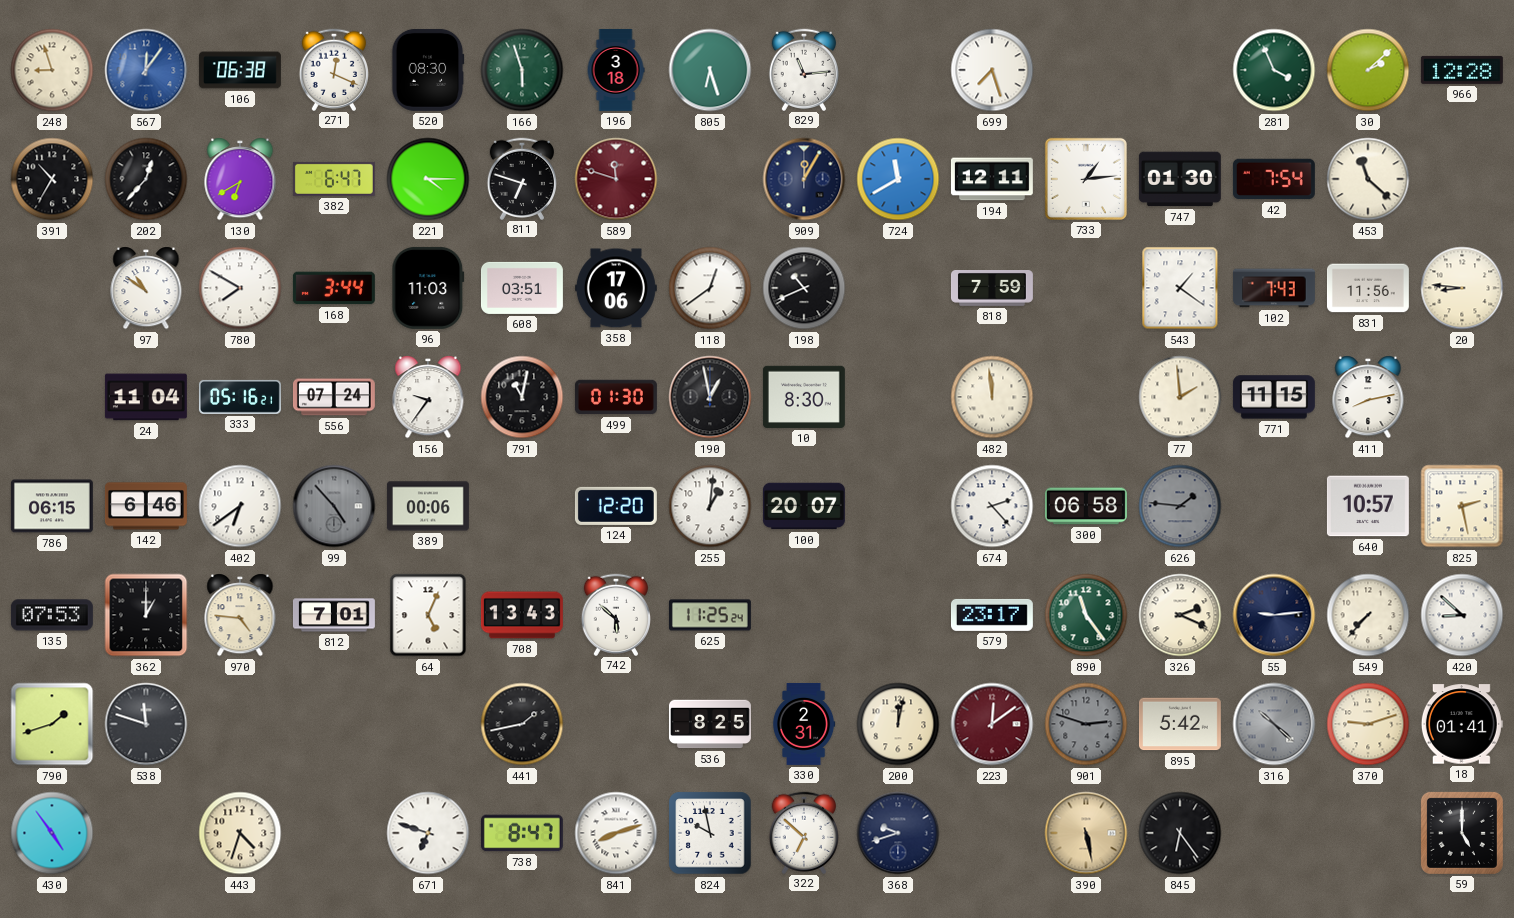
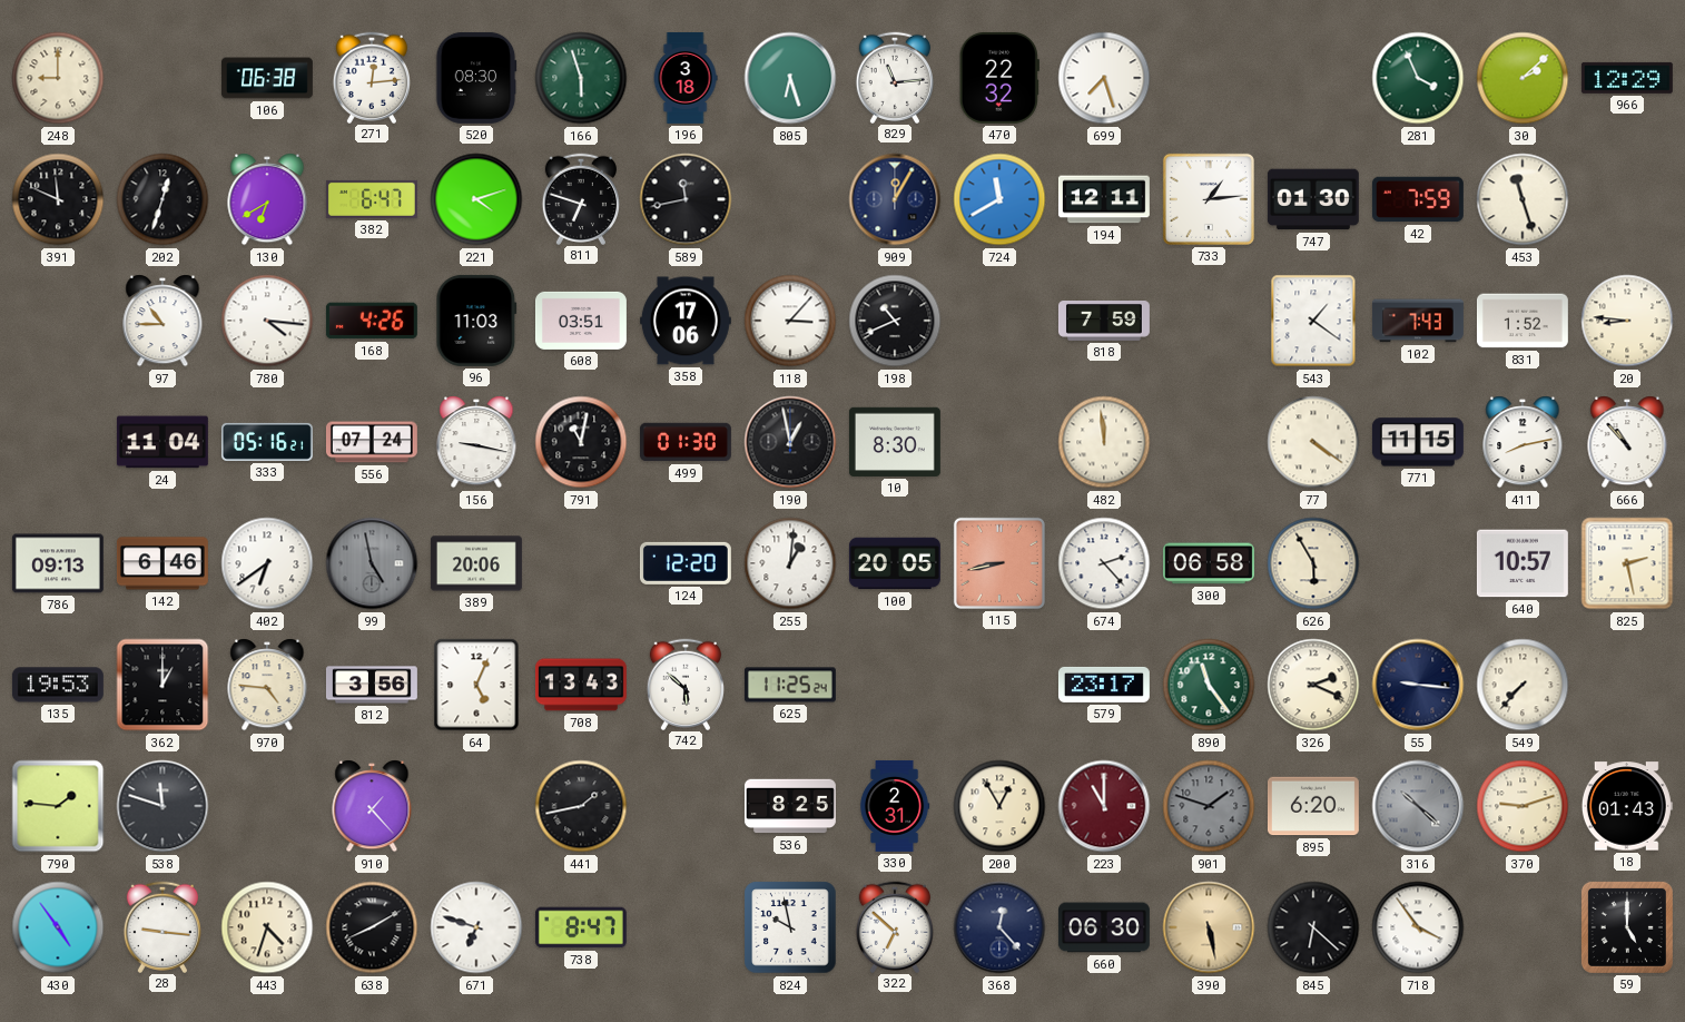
248: 8:57 -> 9:00
567: 12:06 -> none
271: 12:19 -> 12:14
470: none -> 22:32
966: 12:28 -> 12:29
391: 10:35 -> 11:49
202: 12:37 -> 12:33
221: 4:15 -> 4:12
589: 11:48 -> 11:43
589 dial: burgundy -> black
42: 7:54 -> 7:59
453: 11:22 -> 11:27
97: 10:51 -> 10:45
780: 7:50 -> 4:16
168: 3:44 -> 4:26
118: 12:39 -> 3:07
831: 11:56 -> 1:52
156: 9:36 -> 9:17
77: 1:59 -> 4:21
666: none -> 10:53
786: 06:15 -> 09:13
99: 4:53 -> 4:58
389: 00:06 -> 20:06
100: 20:07 -> 20:05
115: none -> 8:43
626: 1:46 -> 5:55
626 dial: grey -> cream
135: 07:53 -> 19:53
812: 7:01 -> 3:56
55: 9:14 -> 9:16
420: 8:52 -> none
790: 1:42 -> 1:46
910: none -> 1:23
200: 12:02 -> 12:55
223: 12:09 -> 11:00
901: 2:48 -> 1:48
895: 5:42 -> 6:20
18: 01:41 -> 01:43
28: none -> 9:16
638: none -> 8:10
841: 8:12 -> none
368: 9:42 -> 12:23
660: none -> 06:30
845: 6:24 -> 6:22
718: none -> 3:54
